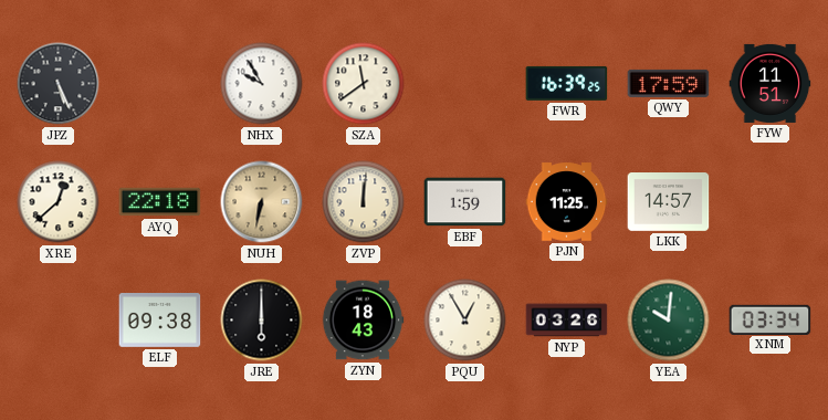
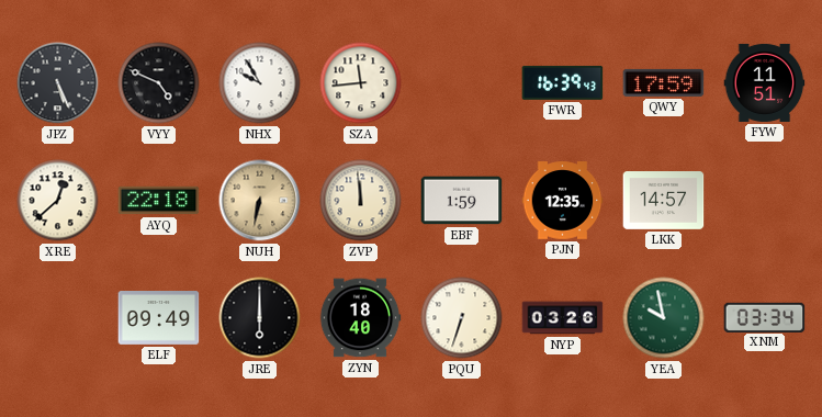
VYY: none -> 4:49
SZA: 11:39 -> 11:44
FWR: 16:39:25 -> 16:39:43
ZVP: 12:01 -> 11:59
PJN: 11:25 -> 12:35
ELF: 09:38 -> 09:49
ZYN: 18:43 -> 18:40
PQU: 12:55 -> 6:33
YEA: 10:01 -> 9:58
